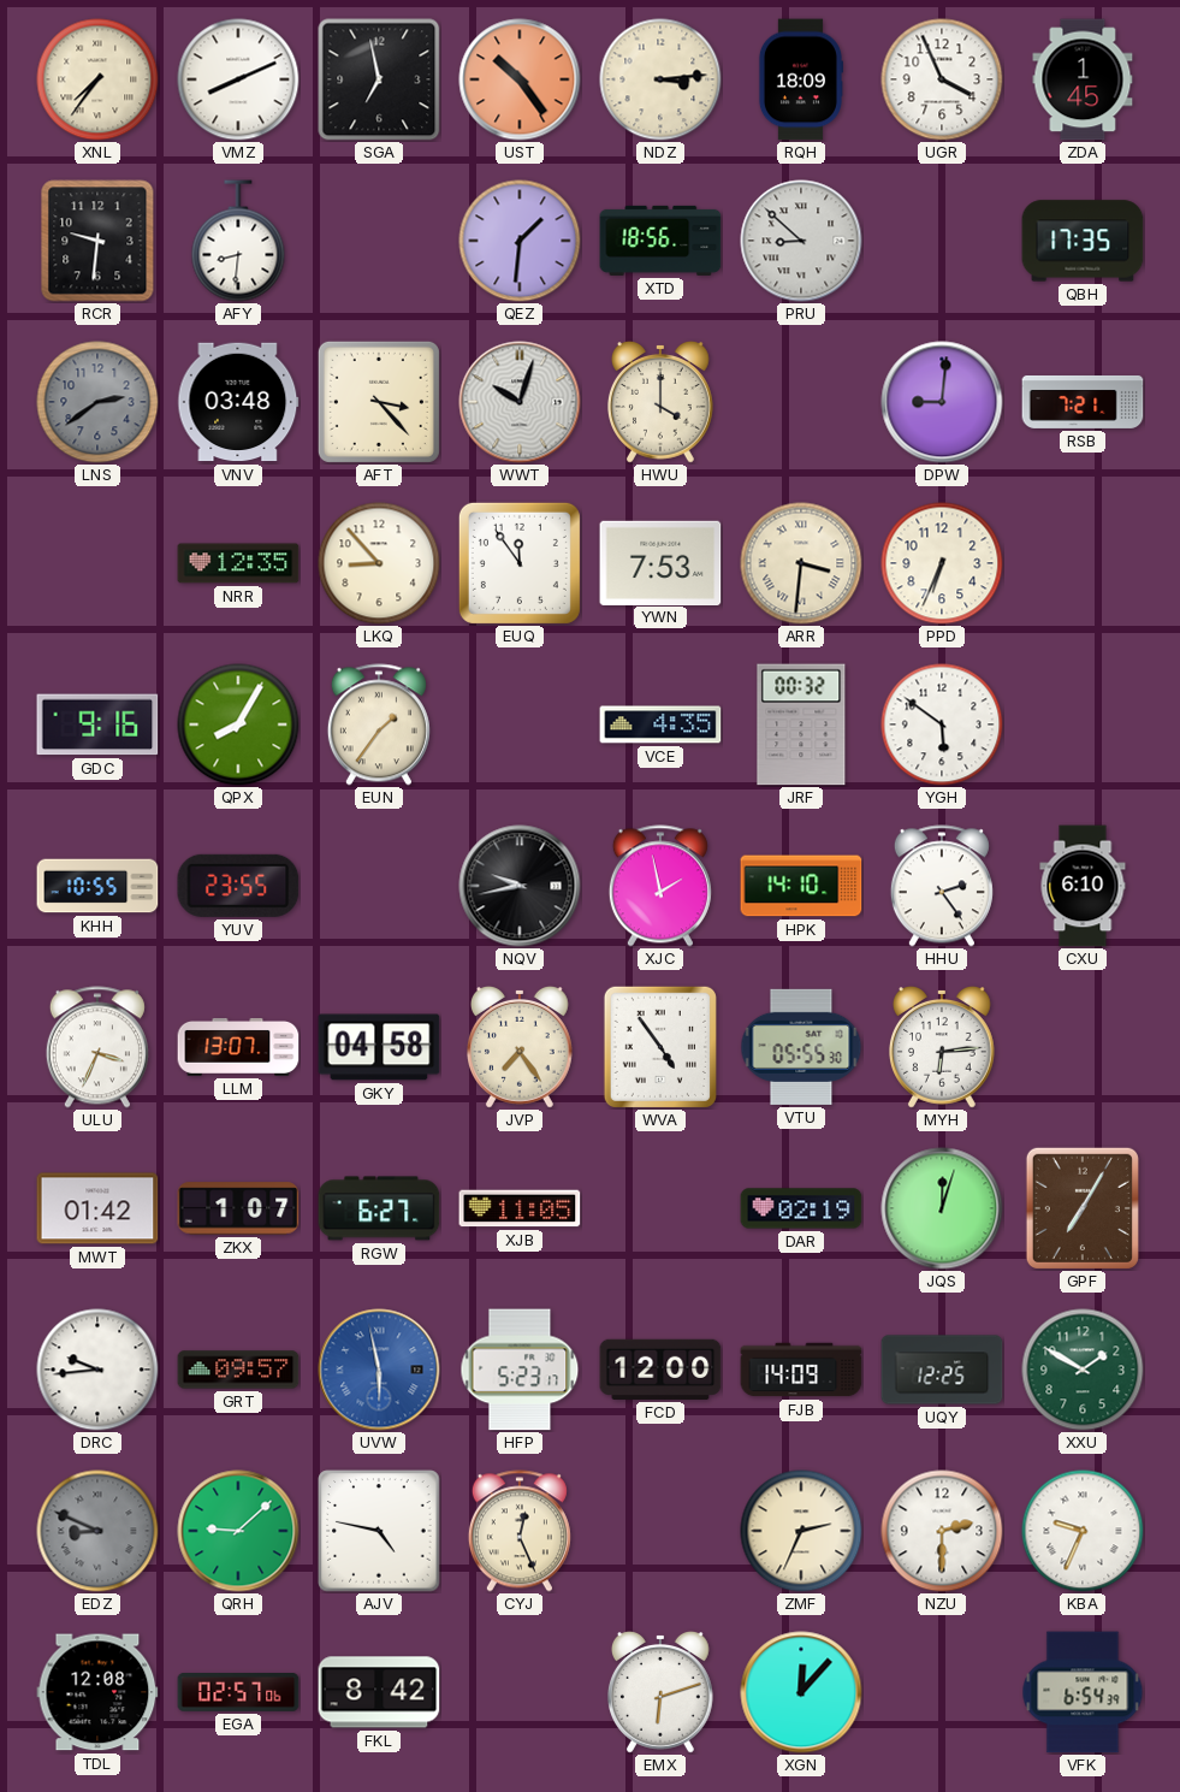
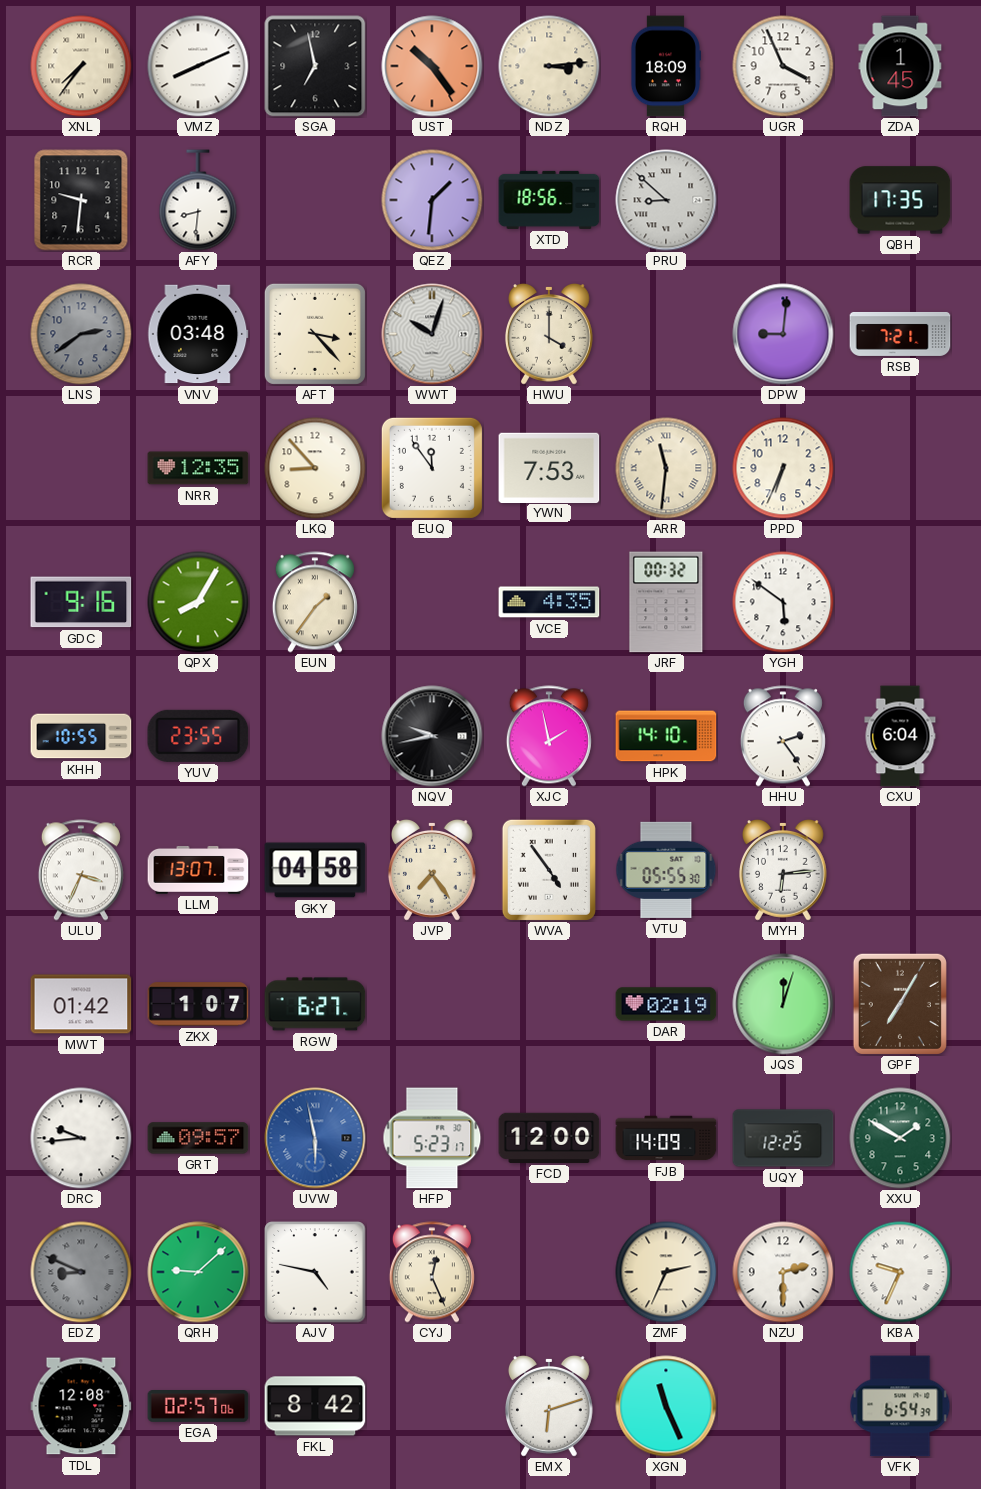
ARR: 3:31 -> 11:31
CXU: 6:10 -> 6:04
XJB: 11:05 -> none
XGN: 12:07 -> 11:26
